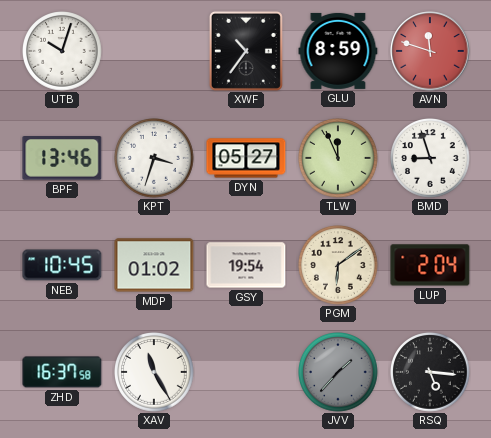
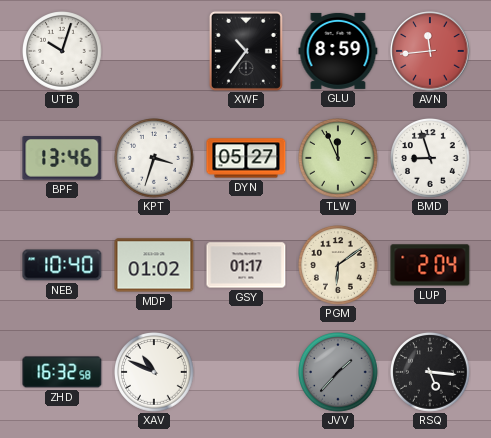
AVN: 11:48 -> 11:44
NEB: 10:45 -> 10:40
GSY: 19:54 -> 01:17
ZHD: 16:37 -> 16:32
XAV: 11:25 -> 10:49
